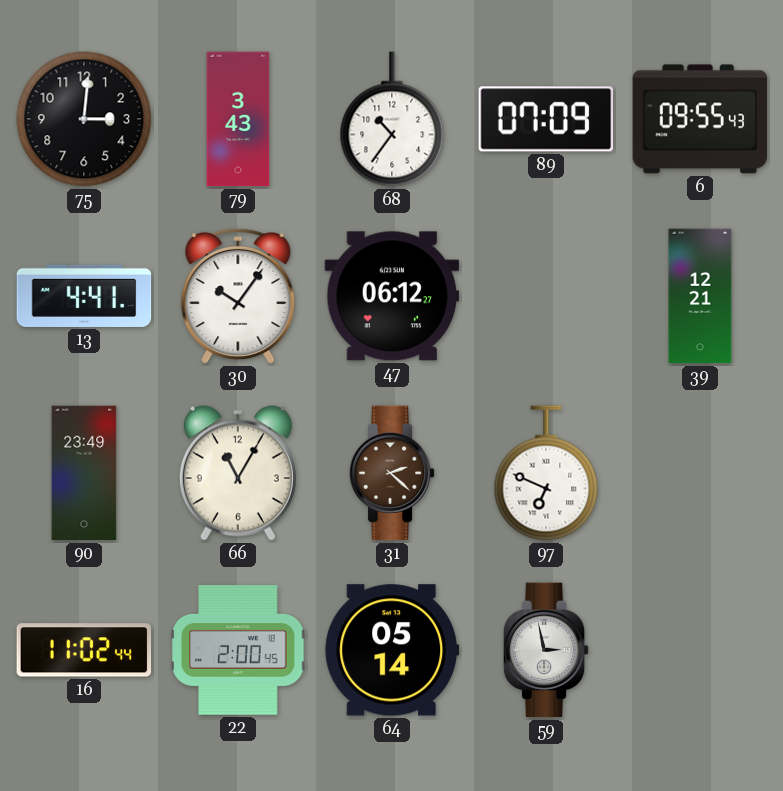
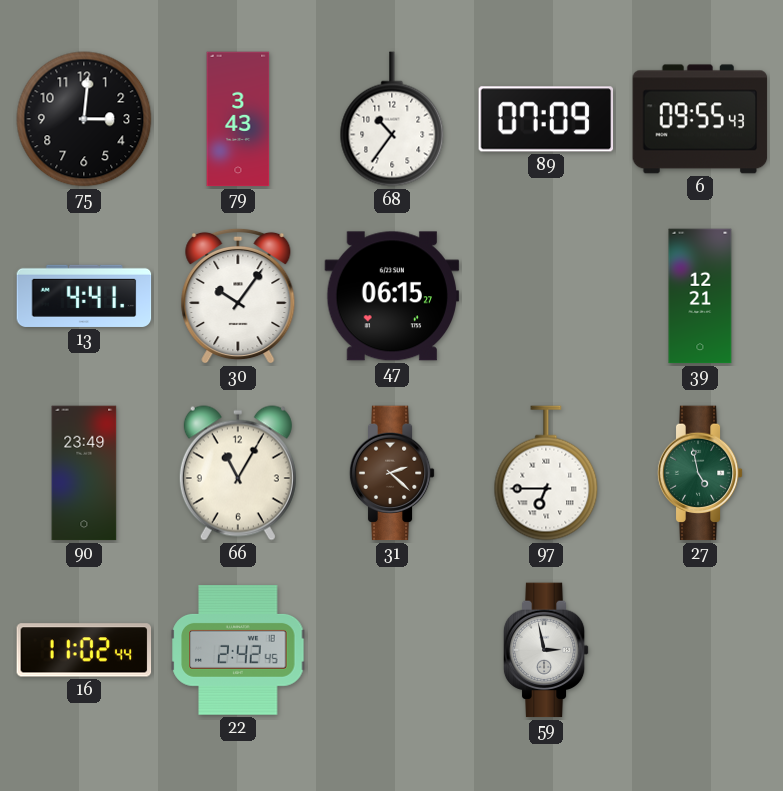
47: 06:12 -> 06:15
97: 6:49 -> 6:45
27: none -> 4:58
22: 2:00 -> 2:42
64: 05:14 -> none
